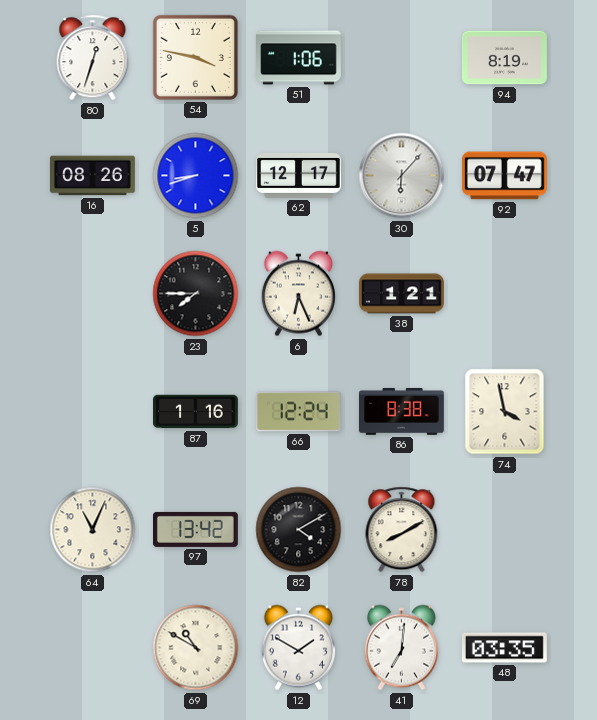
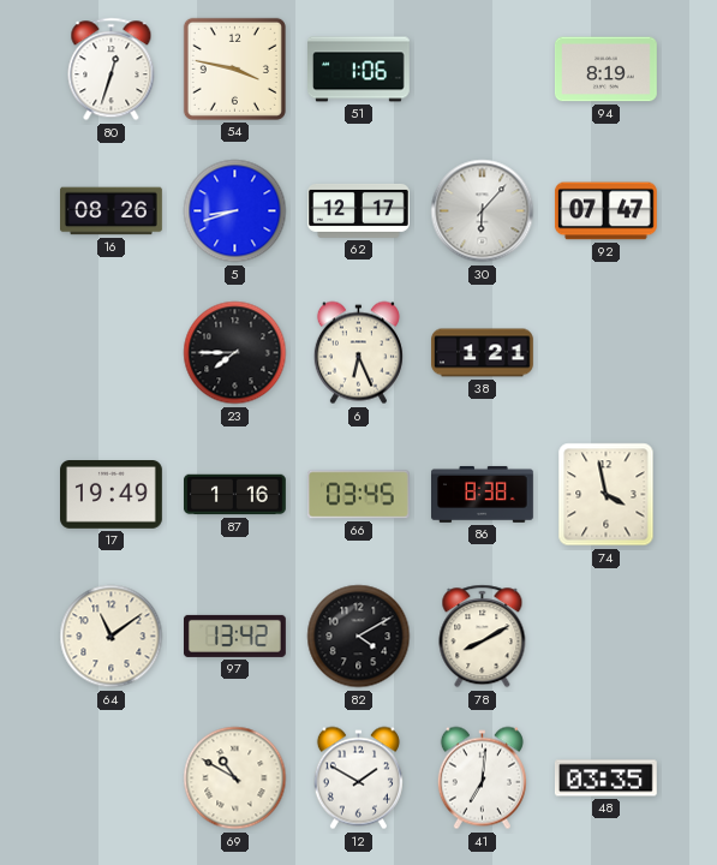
17: none -> 19:49
66: 12:24 -> 03:45
64: 11:04 -> 11:09
